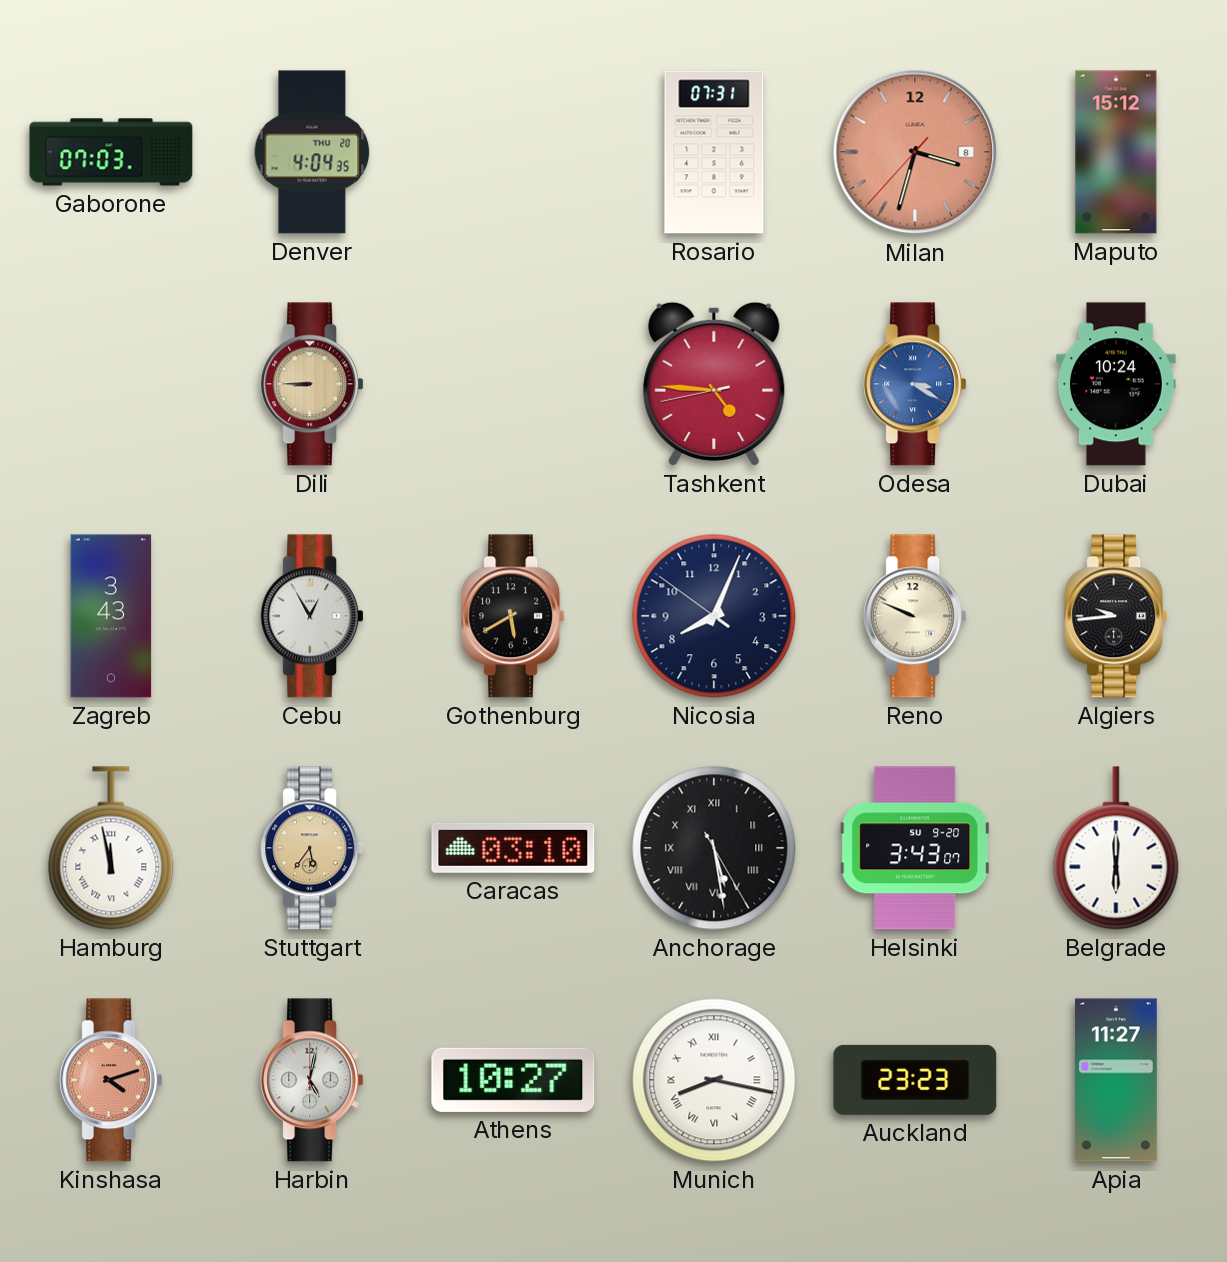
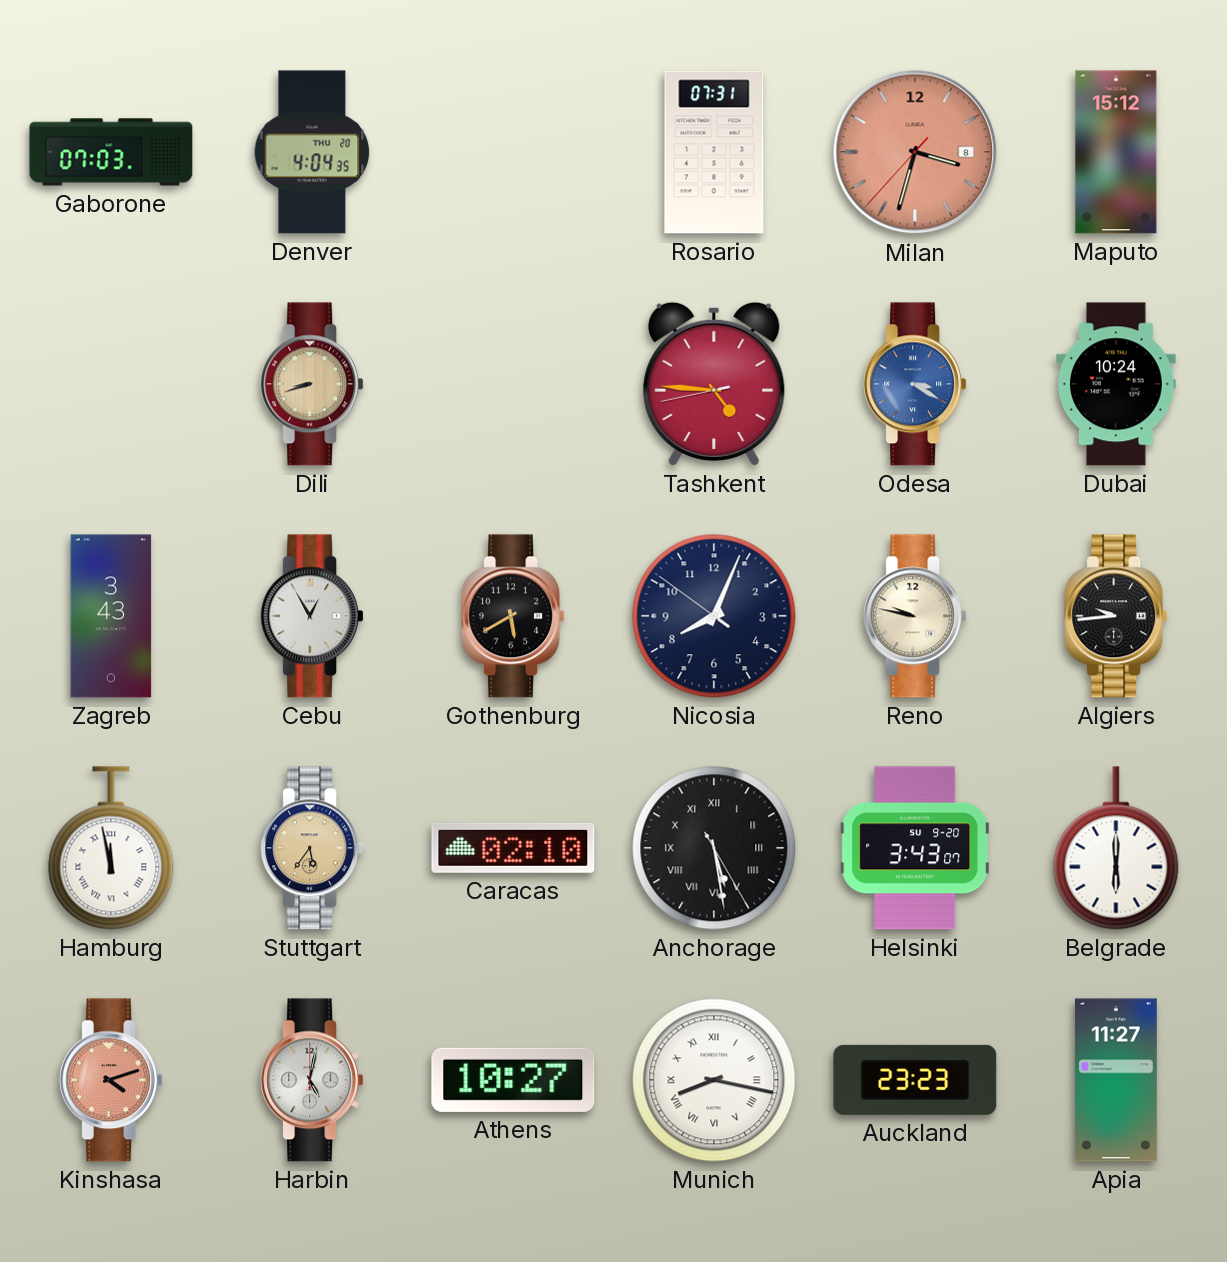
Dili: 8:45 -> 8:42
Reno: 9:49 -> 9:47
Caracas: 03:10 -> 02:10
